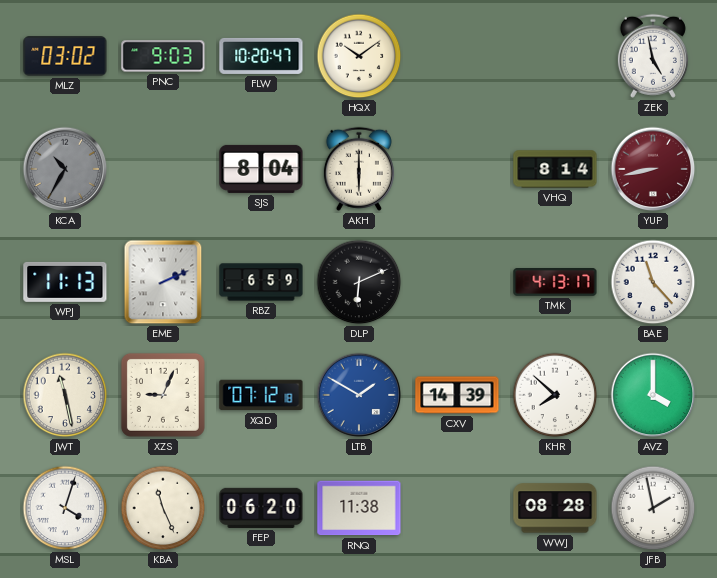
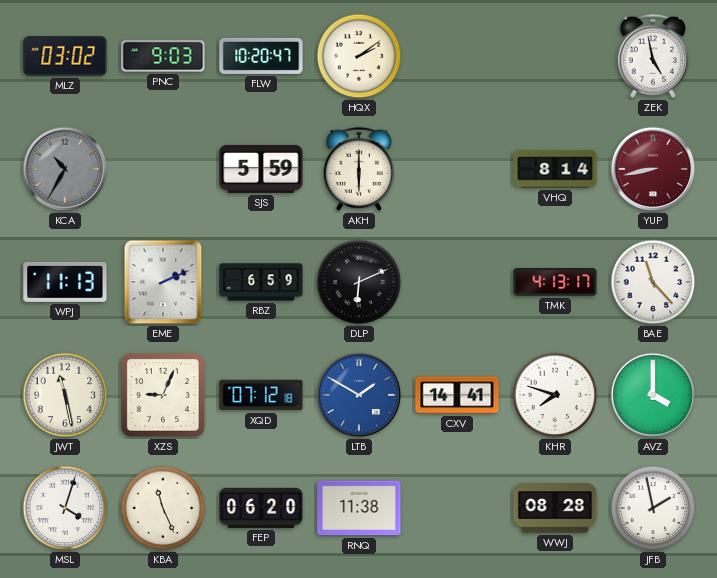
HQX: 10:09 -> 2:09
SJS: 8:04 -> 5:59
CXV: 14:39 -> 14:41
KHR: 7:52 -> 7:48
